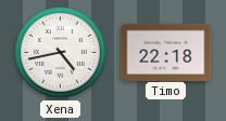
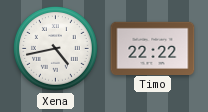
Timo: 22:18 -> 22:22
